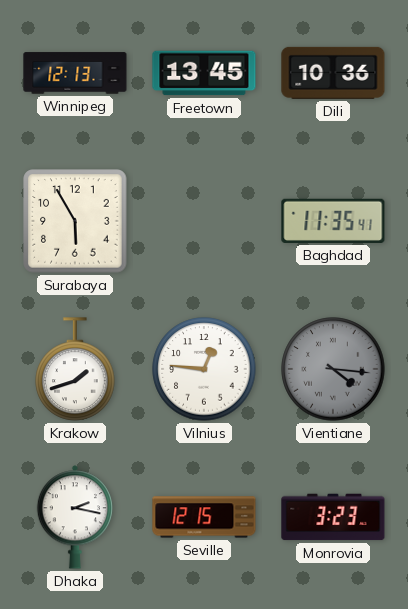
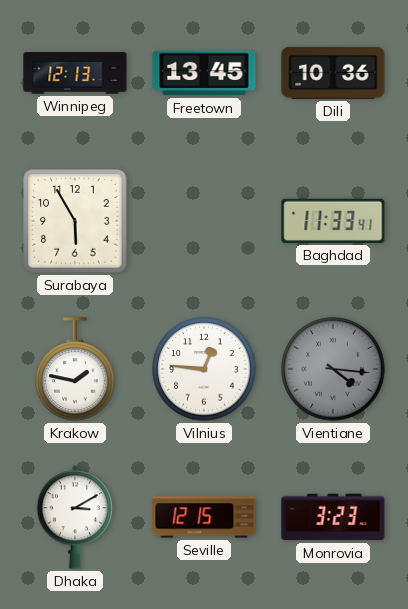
Baghdad: 11:35 -> 11:33
Krakow: 1:42 -> 1:47
Dhaka: 2:17 -> 3:10
